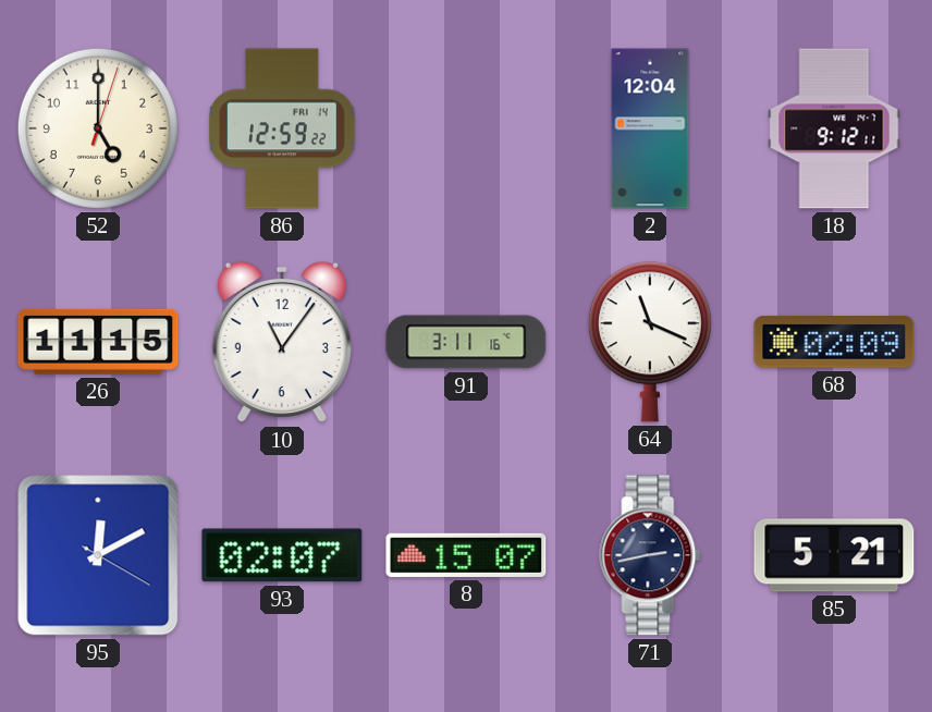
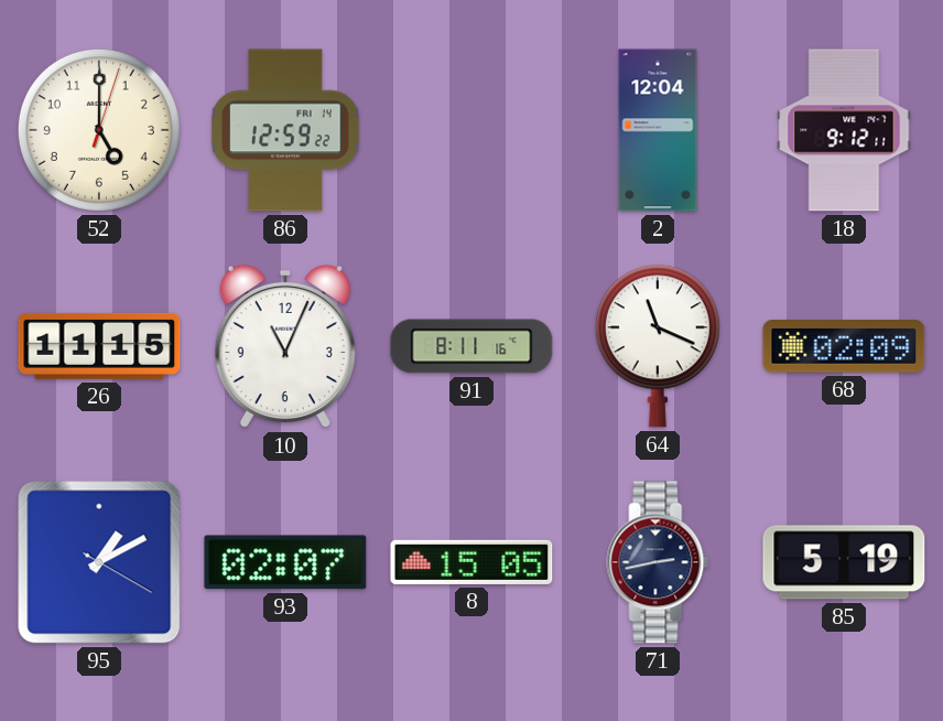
10: 11:06 -> 11:04
91: 3:11 -> 8:11
95: 12:10 -> 1:10
8: 15:07 -> 15:05
85: 5:21 -> 5:19
